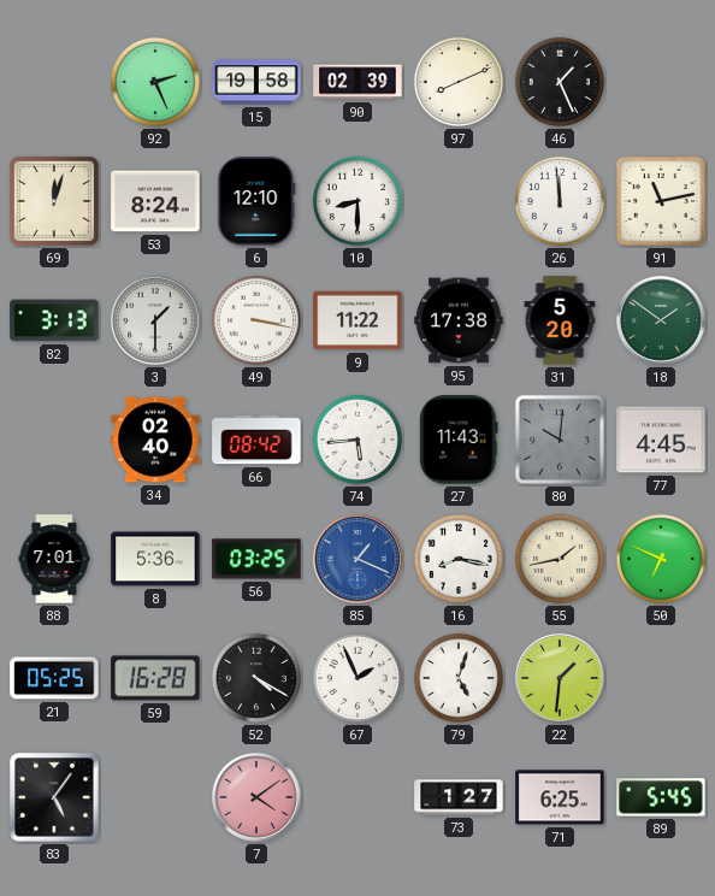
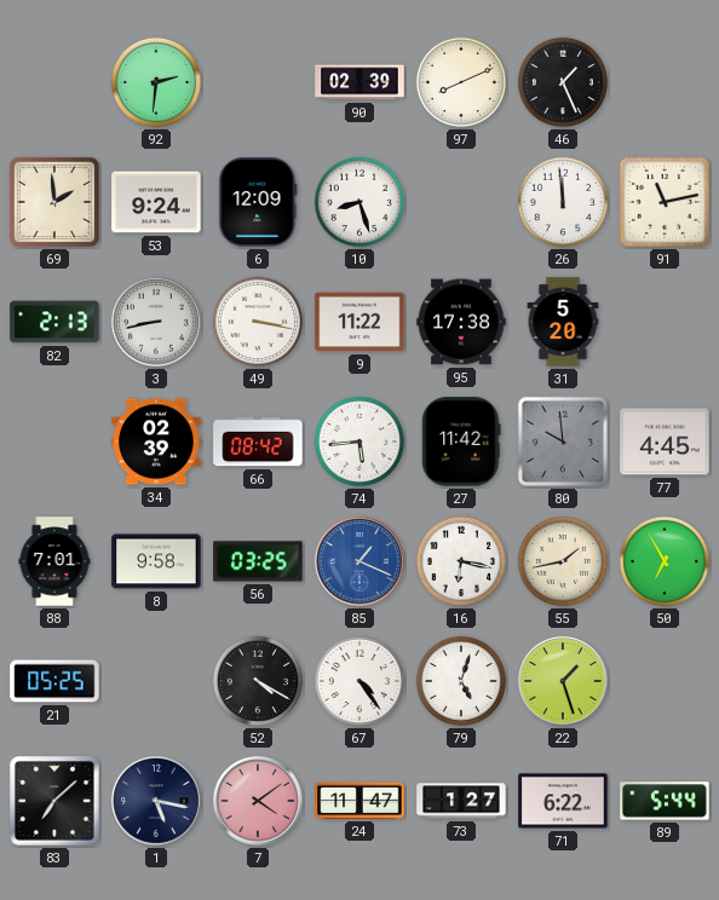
92: 2:26 -> 2:31
15: 19:58 -> none
69: 12:03 -> 1:59
53: 8:24 -> 9:24
6: 12:10 -> 12:09
10: 8:30 -> 8:27
82: 3:13 -> 2:13
3: 1:30 -> 8:43
18: 1:51 -> none
34: 02:40 -> 02:39
27: 11:43 -> 11:42
80: 10:01 -> 9:59
8: 5:36 -> 9:58
16: 8:17 -> 6:17
50: 6:49 -> 6:55
59: 16:28 -> none
67: 1:56 -> 4:24
22: 1:31 -> 1:27
83: 5:06 -> 7:08
1: none -> 5:17
24: none -> 11:47
71: 6:25 -> 6:22
89: 5:45 -> 5:44
